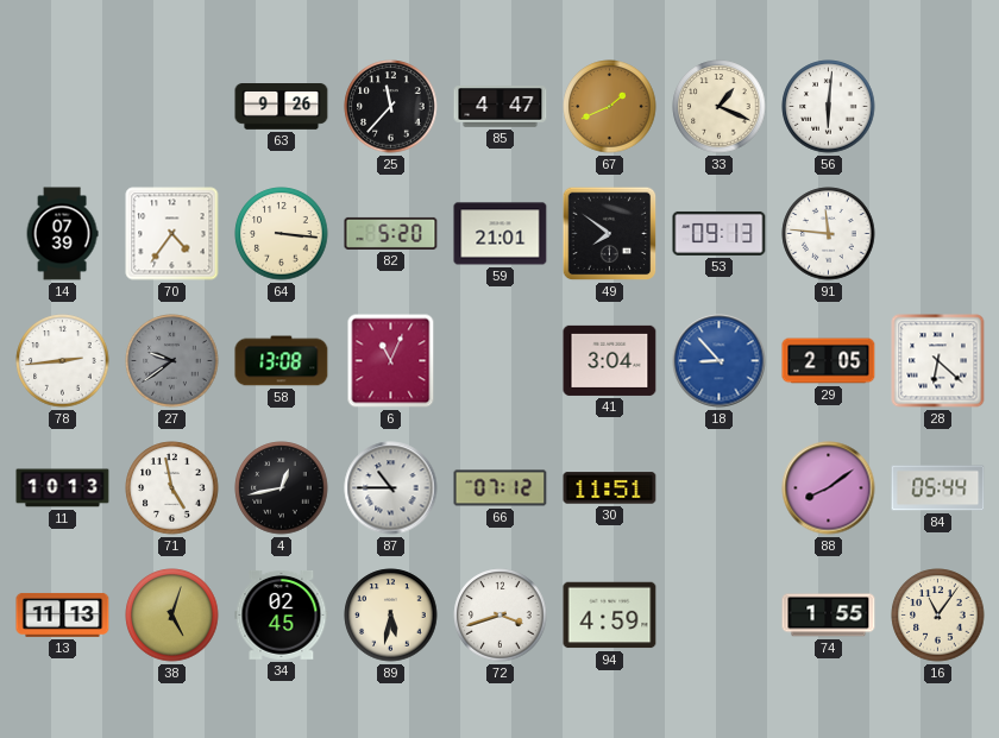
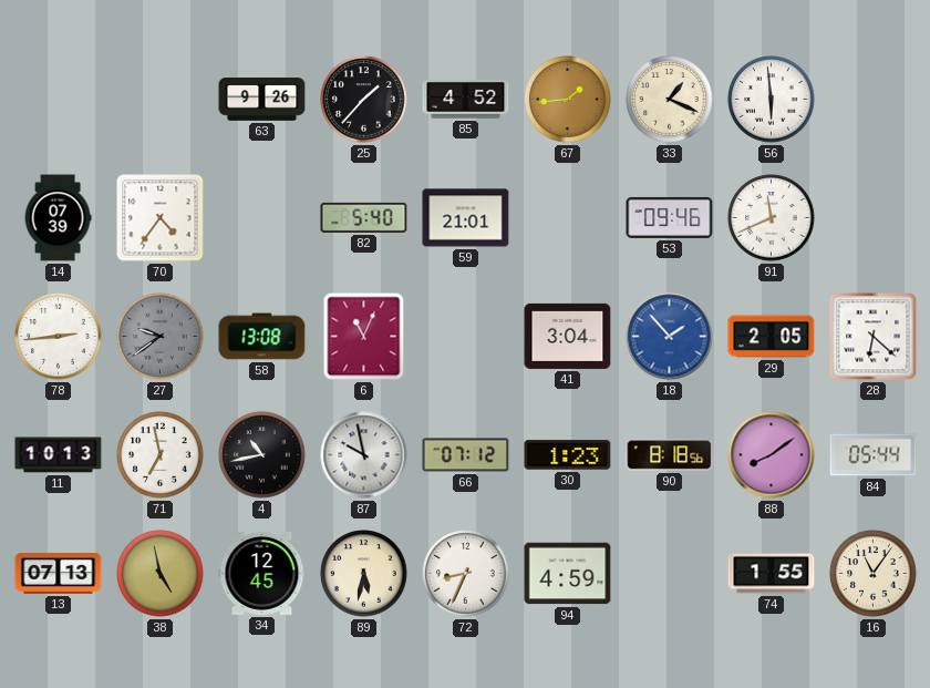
25: 11:37 -> 1:37
85: 4:47 -> 4:52
67: 1:41 -> 1:44
56: 6:01 -> 5:59
64: 3:16 -> none
82: 5:20 -> 5:40
49: 7:51 -> none
53: 09:13 -> 09:46
91: 11:46 -> 11:41
18: 8:53 -> 1:53
71: 4:58 -> 6:58
4: 12:43 -> 10:43
87: 10:45 -> 9:58
30: 11:51 -> 1:23
90: none -> 8:18
13: 11:13 -> 07:13
38: 5:03 -> 4:58
34: 02:45 -> 12:45
72: 3:42 -> 8:34
